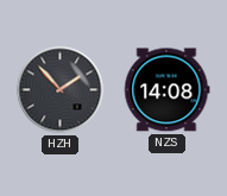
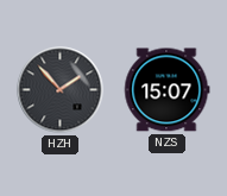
NZS: 14:08 -> 15:07
